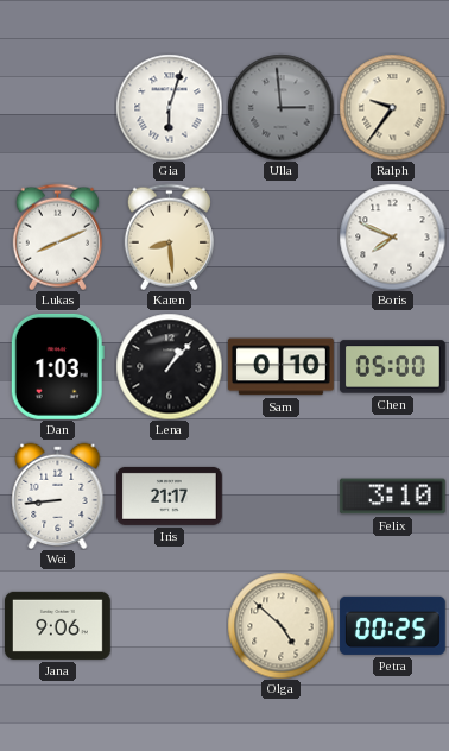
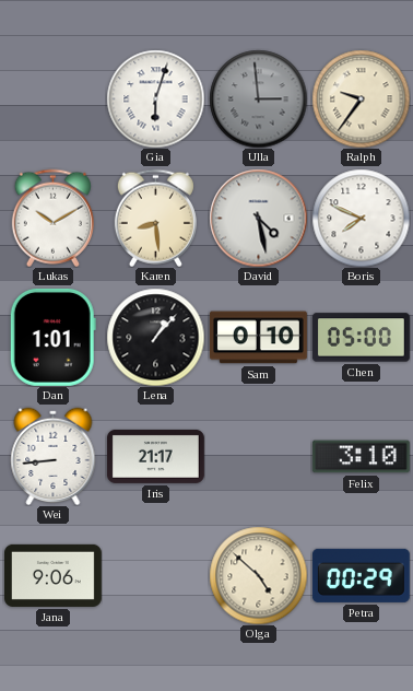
Lukas: 8:11 -> 10:10
David: none -> 4:28
Dan: 1:03 -> 1:01
Petra: 00:25 -> 00:29
